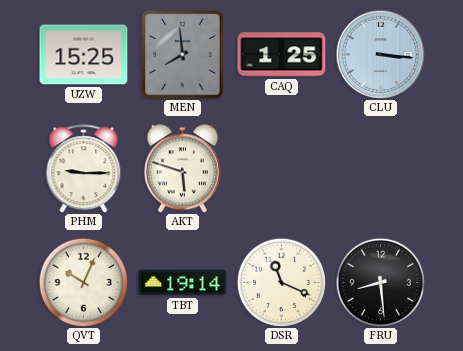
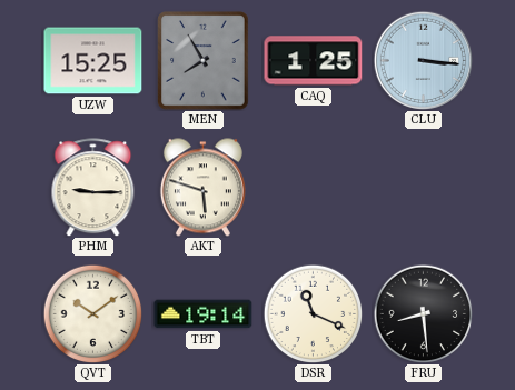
MEN: 7:59 -> 7:55
QVT: 10:04 -> 10:09
